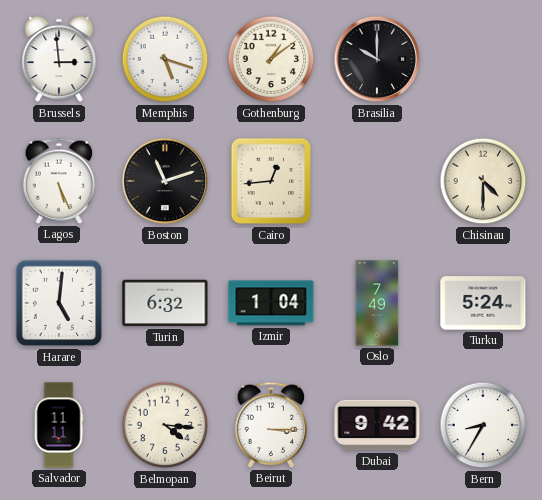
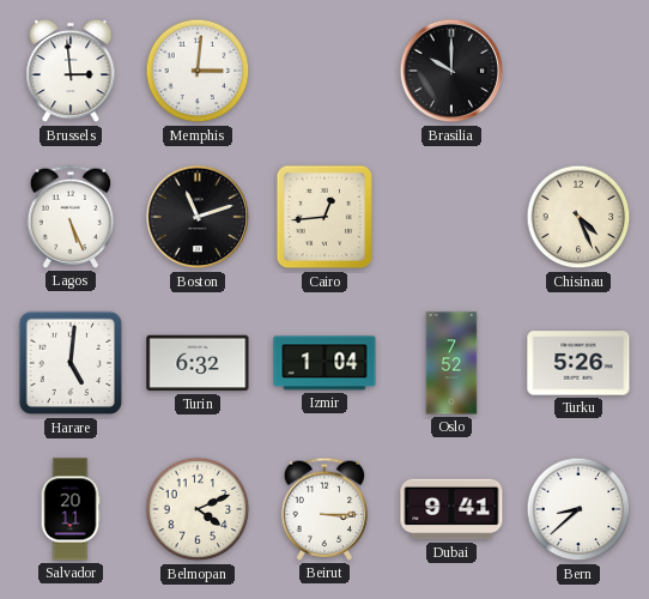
Memphis: 5:18 -> 3:01
Gothenburg: 1:09 -> none
Chisinau: 4:30 -> 4:26
Oslo: 7:49 -> 7:52
Turku: 5:24 -> 5:26
Salvador: 11:11 -> 20:11
Belmopan: 4:16 -> 4:11
Dubai: 9:42 -> 9:41
Bern: 8:35 -> 8:38
